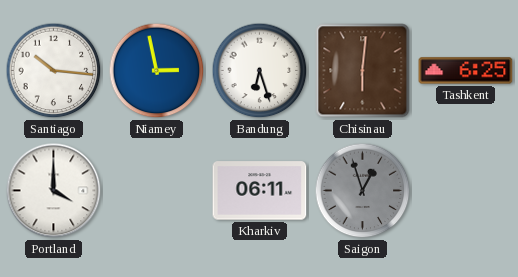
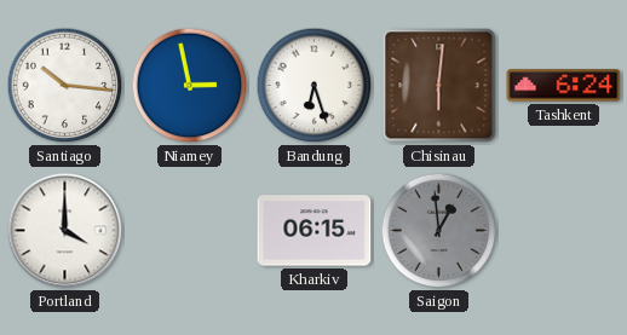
Tashkent: 6:25 -> 6:24
Kharkiv: 06:11 -> 06:15
Saigon: 12:57 -> 12:59
